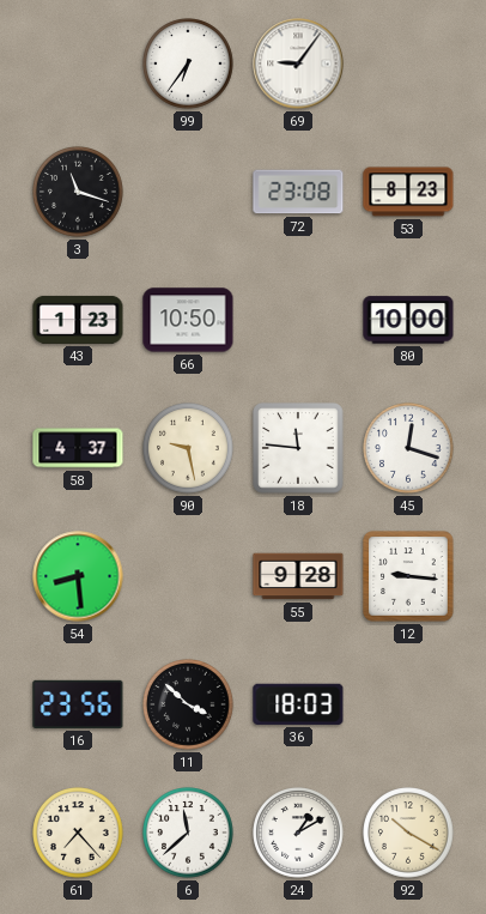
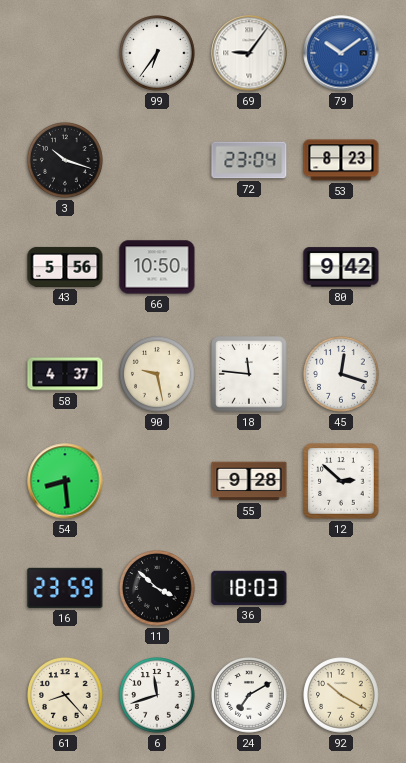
79: none -> 10:09
3: 11:18 -> 10:18
72: 23:08 -> 23:04
43: 1:23 -> 5:56
80: 10:00 -> 9:42
12: 9:16 -> 2:52
16: 23:56 -> 23:59
61: 7:23 -> 8:23
6: 11:38 -> 11:42
24: 1:10 -> 7:10
